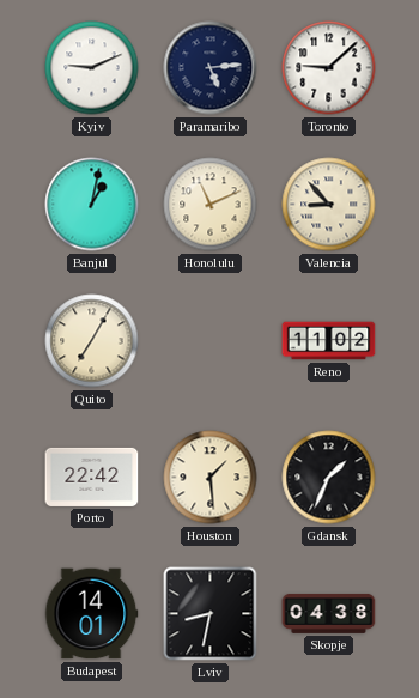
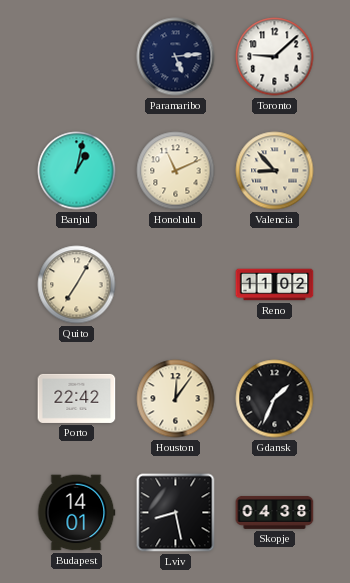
Kyiv: 9:11 -> none
Houston: 1:29 -> 12:06
Lviv: 8:32 -> 8:28
